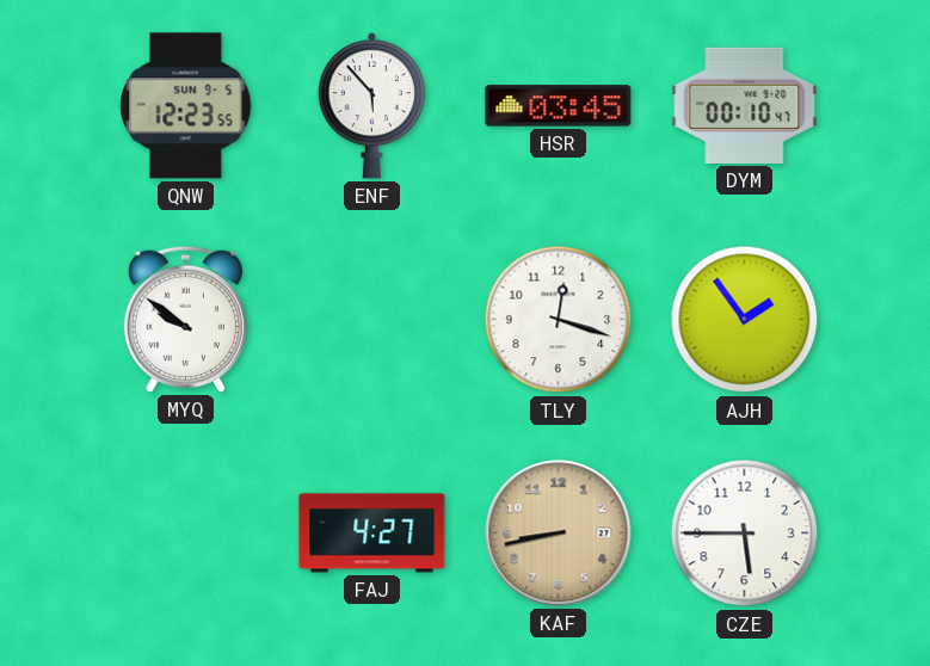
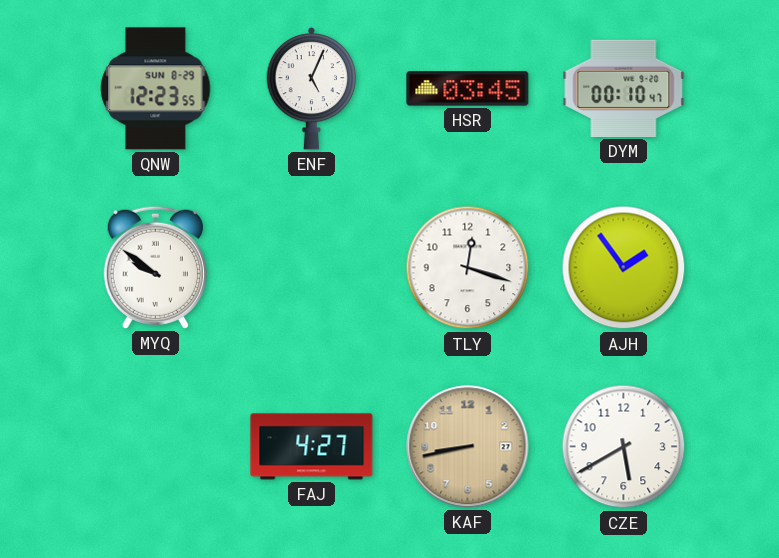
QNW date: SUN 9-5 -> SUN 8-29
ENF: 5:53 -> 5:04
CZE: 5:45 -> 5:40
